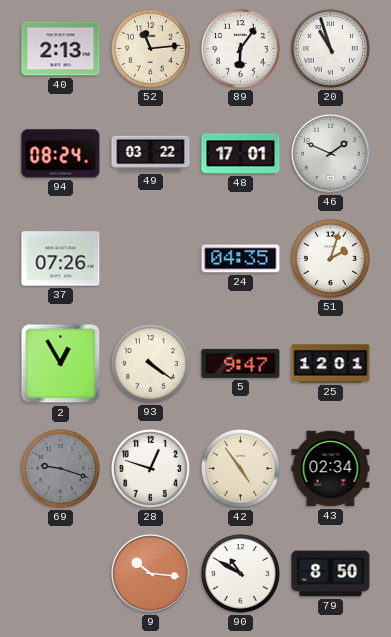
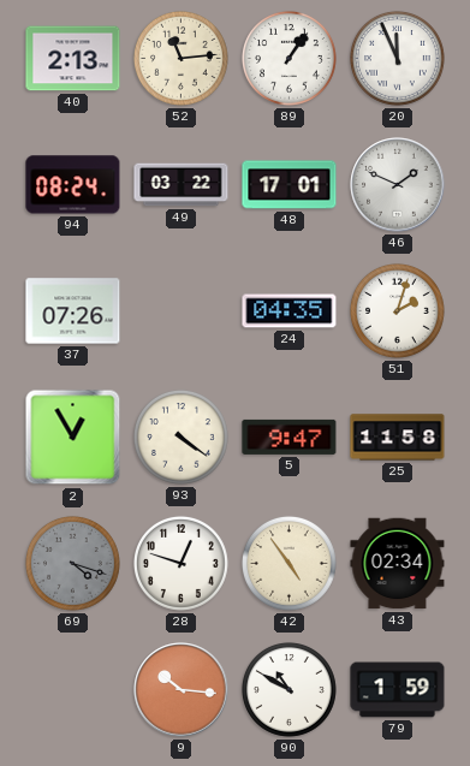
89: 6:06 -> 1:06
20: 10:57 -> 11:56
25: 12:01 -> 11:58
69: 9:18 -> 4:18
79: 8:50 -> 1:59
